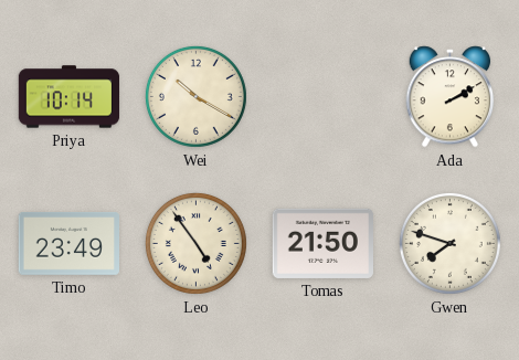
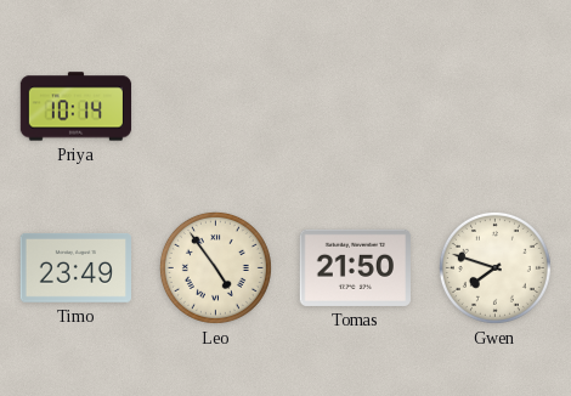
Wei: 10:20 -> none
Ada: 2:10 -> none
